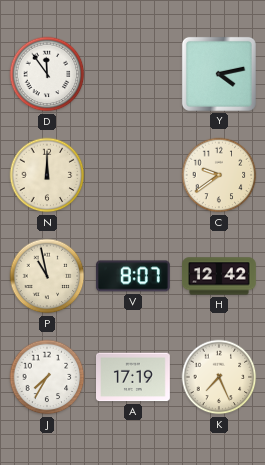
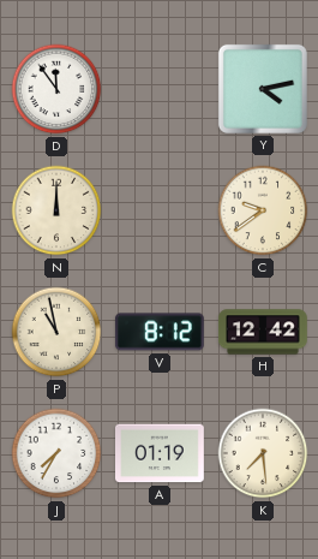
V: 8:07 -> 8:12
A: 17:19 -> 01:19
K: 7:26 -> 7:29
